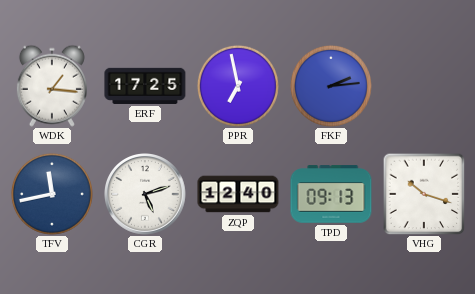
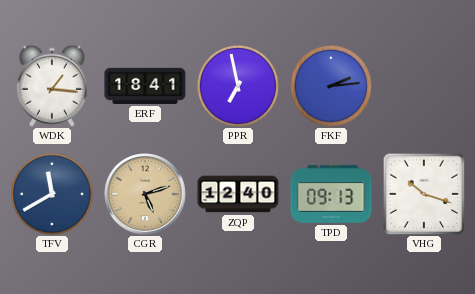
ERF: 17:25 -> 18:41
TFV: 11:43 -> 11:40
CGR dial: white -> champagne
